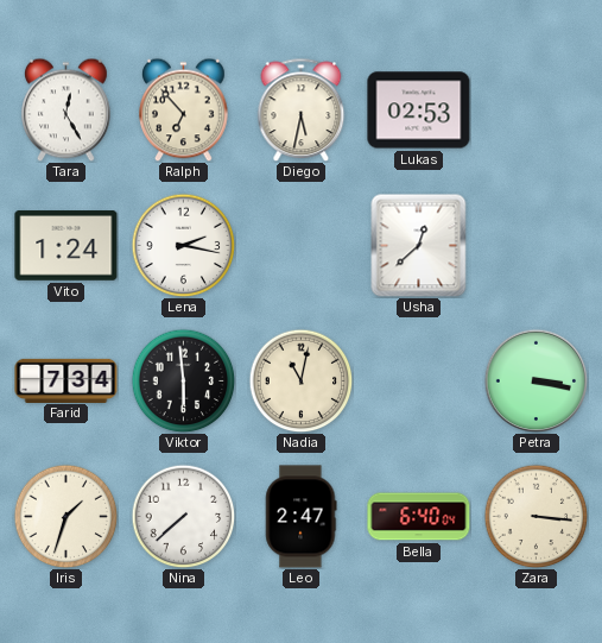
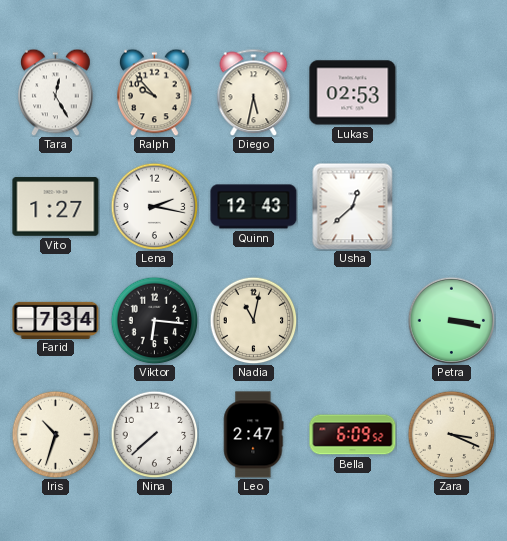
Ralph: 6:53 -> 9:53
Vito: 1:24 -> 1:27
Quinn: none -> 12:43
Viktor: 5:59 -> 6:16
Iris: 1:33 -> 10:33
Bella: 6:40 -> 6:09
Zara: 3:16 -> 3:19
